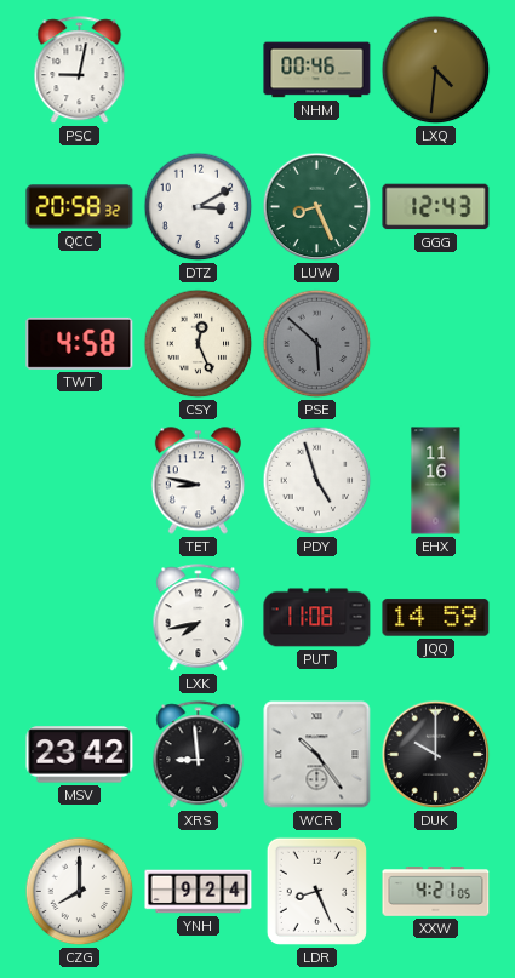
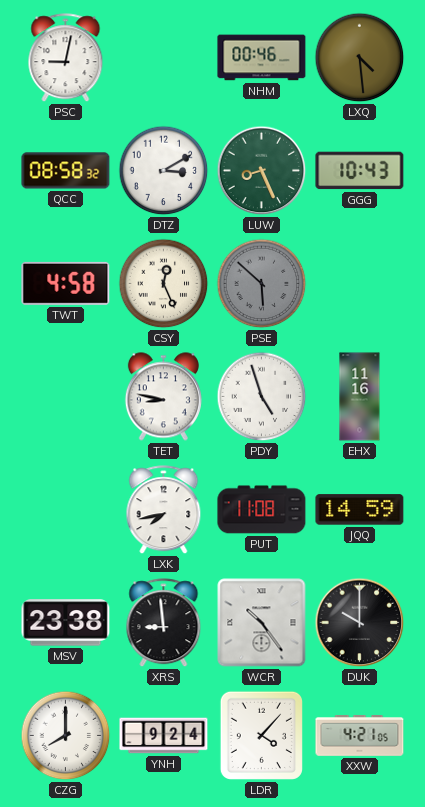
LXQ: 4:31 -> 4:29
QCC: 20:58 -> 08:58
GGG: 12:43 -> 10:43
MSV: 23:42 -> 23:38
LDR: 8:26 -> 4:07
